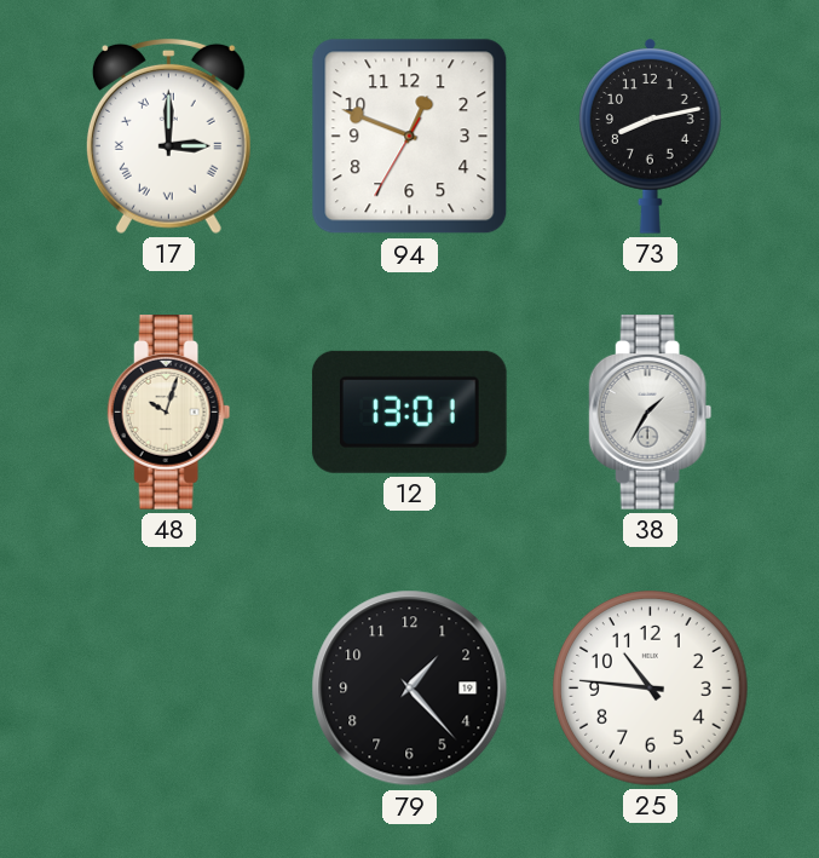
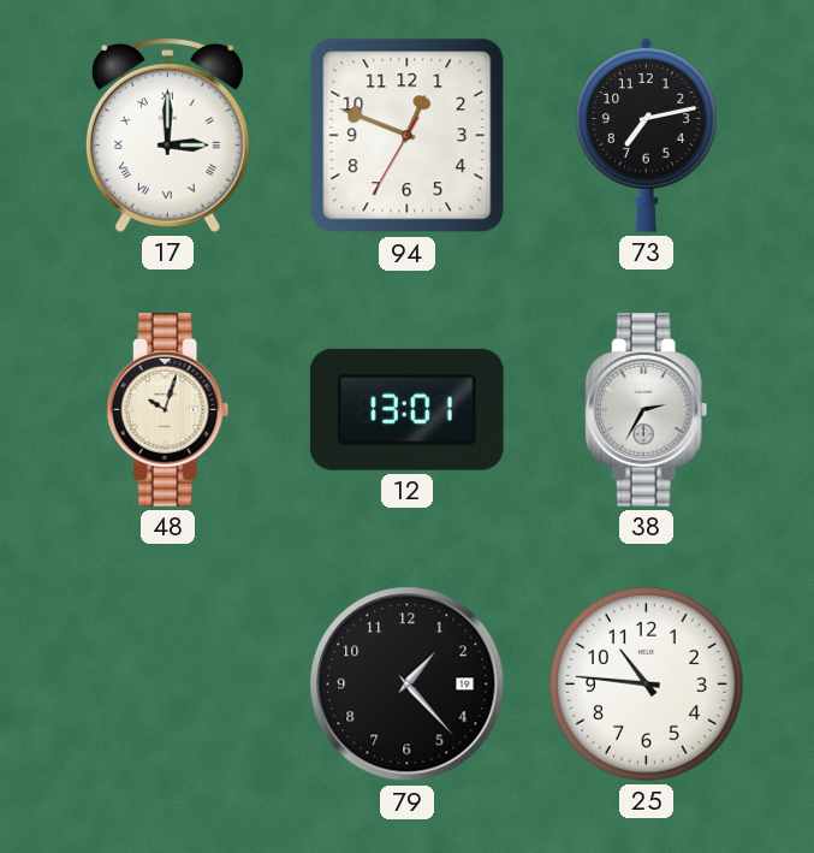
73: 8:13 -> 7:13
38: 1:35 -> 2:35
